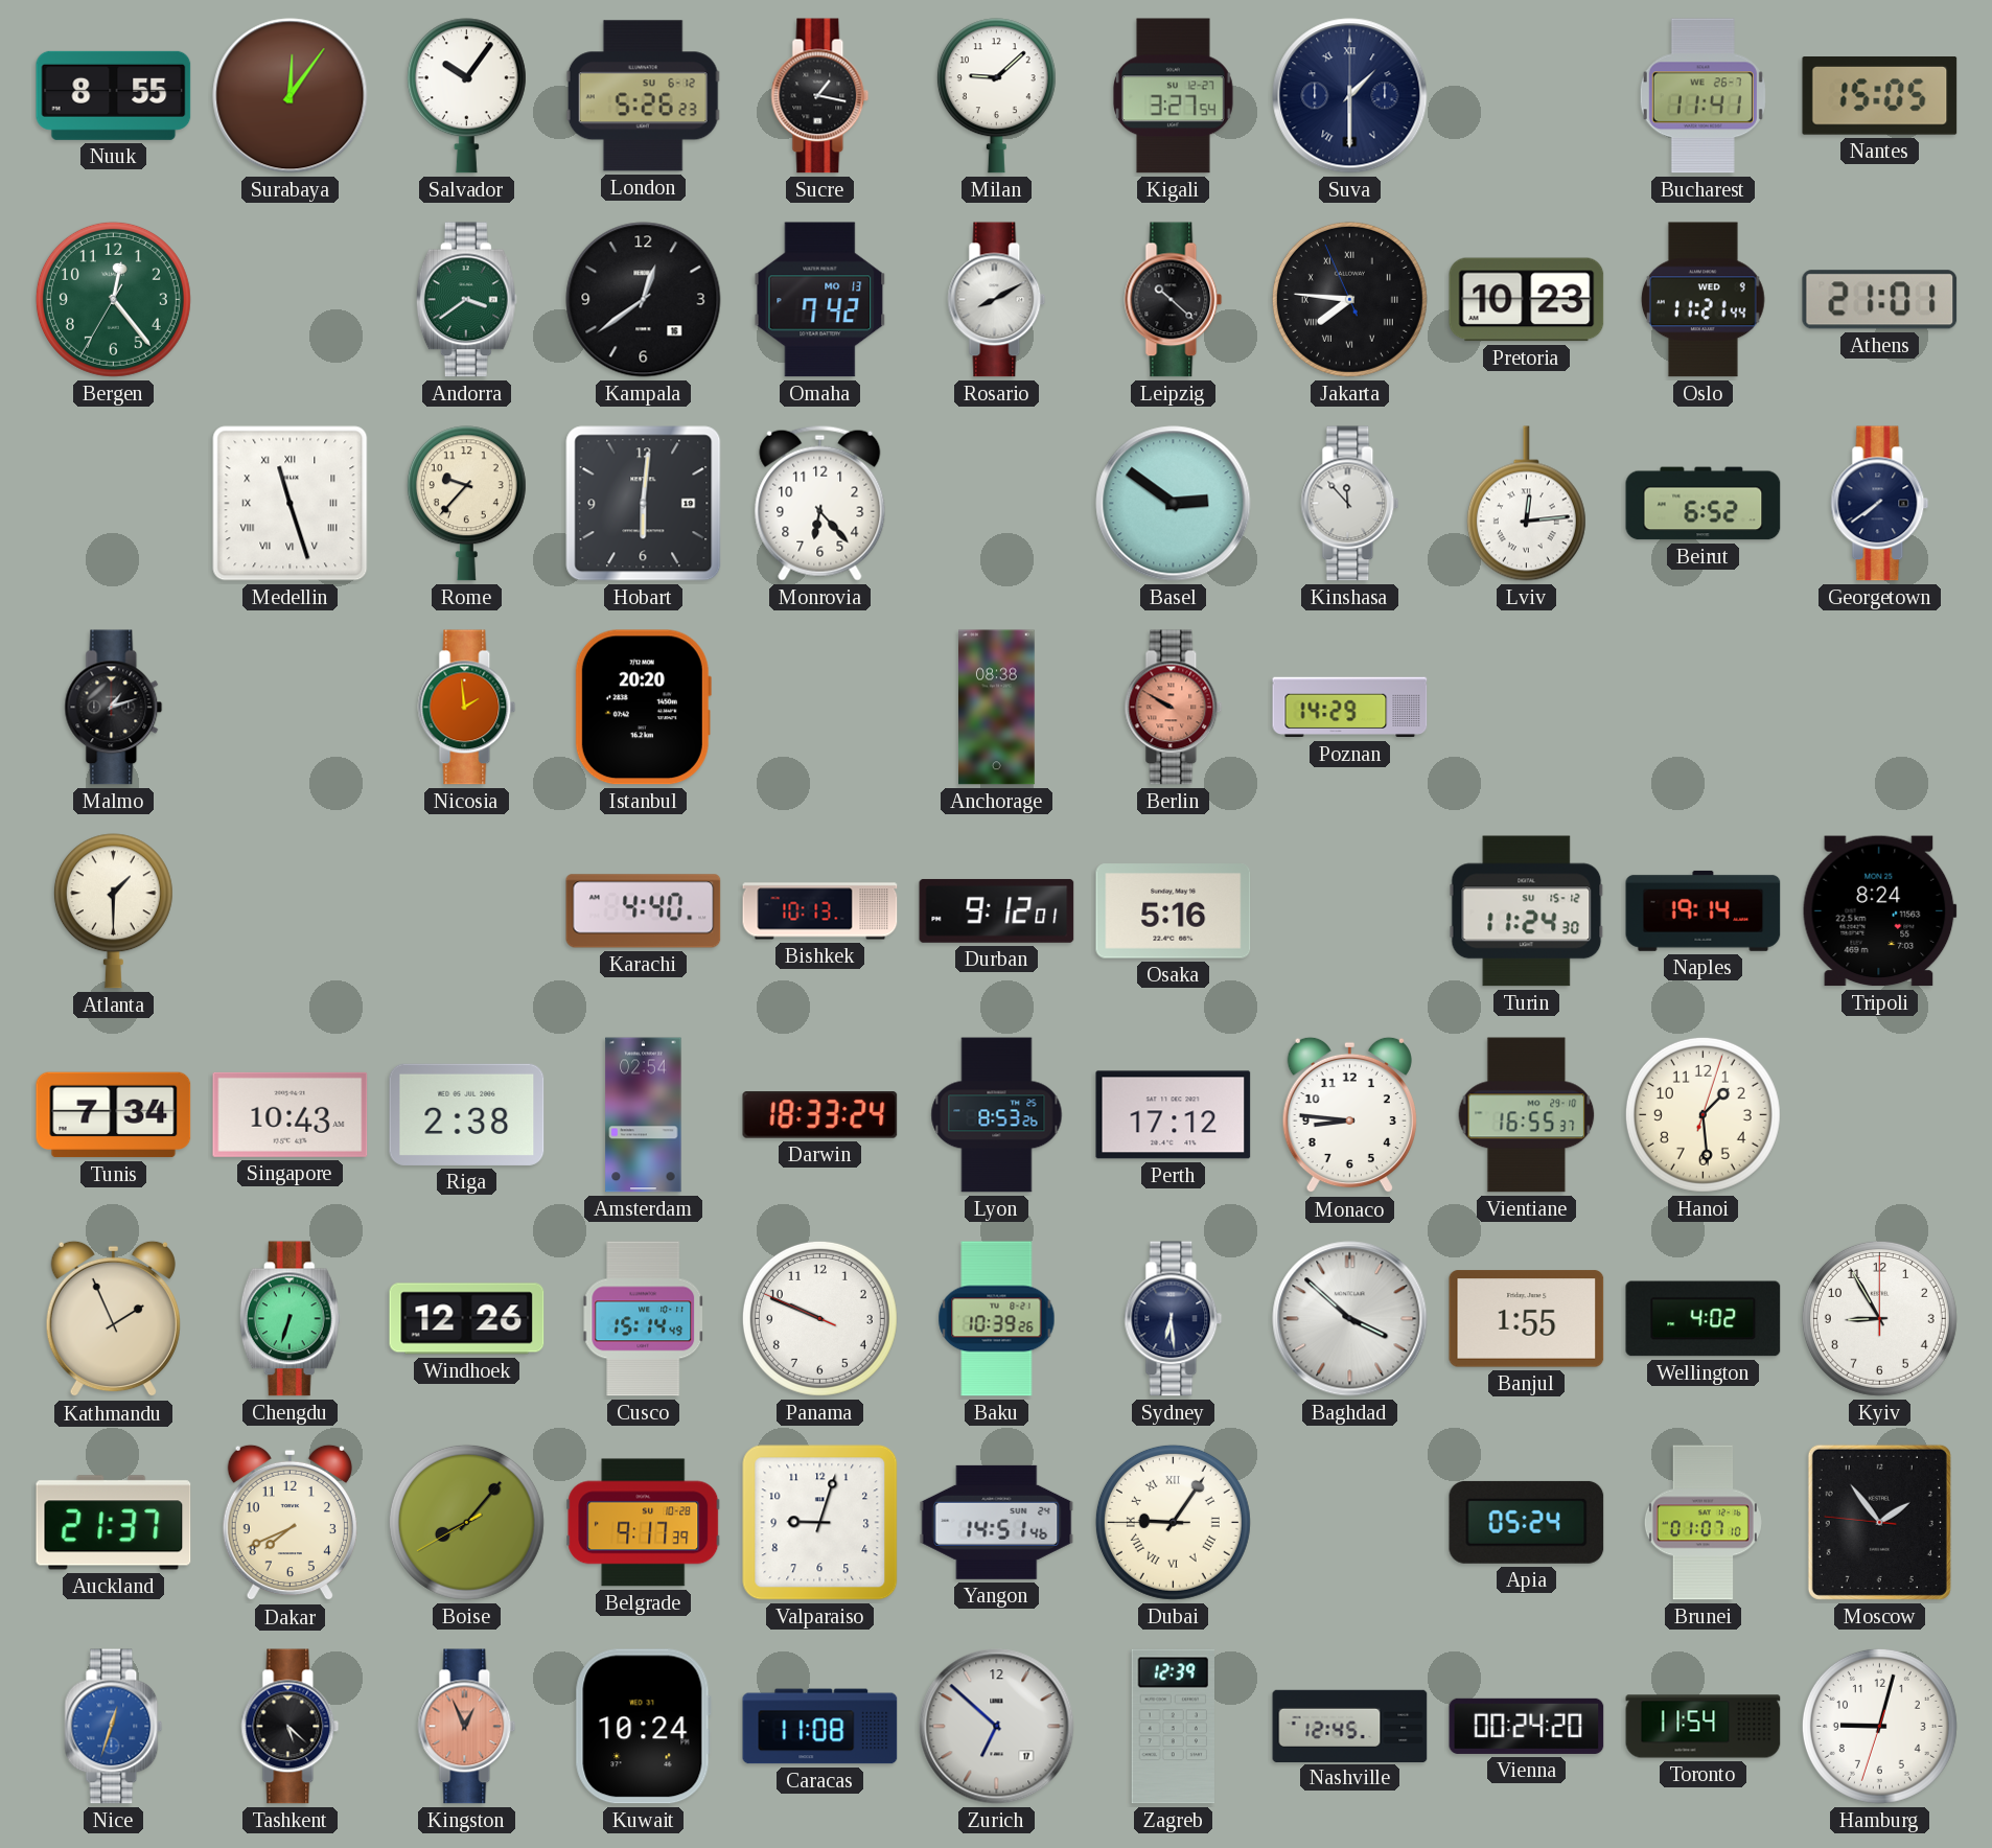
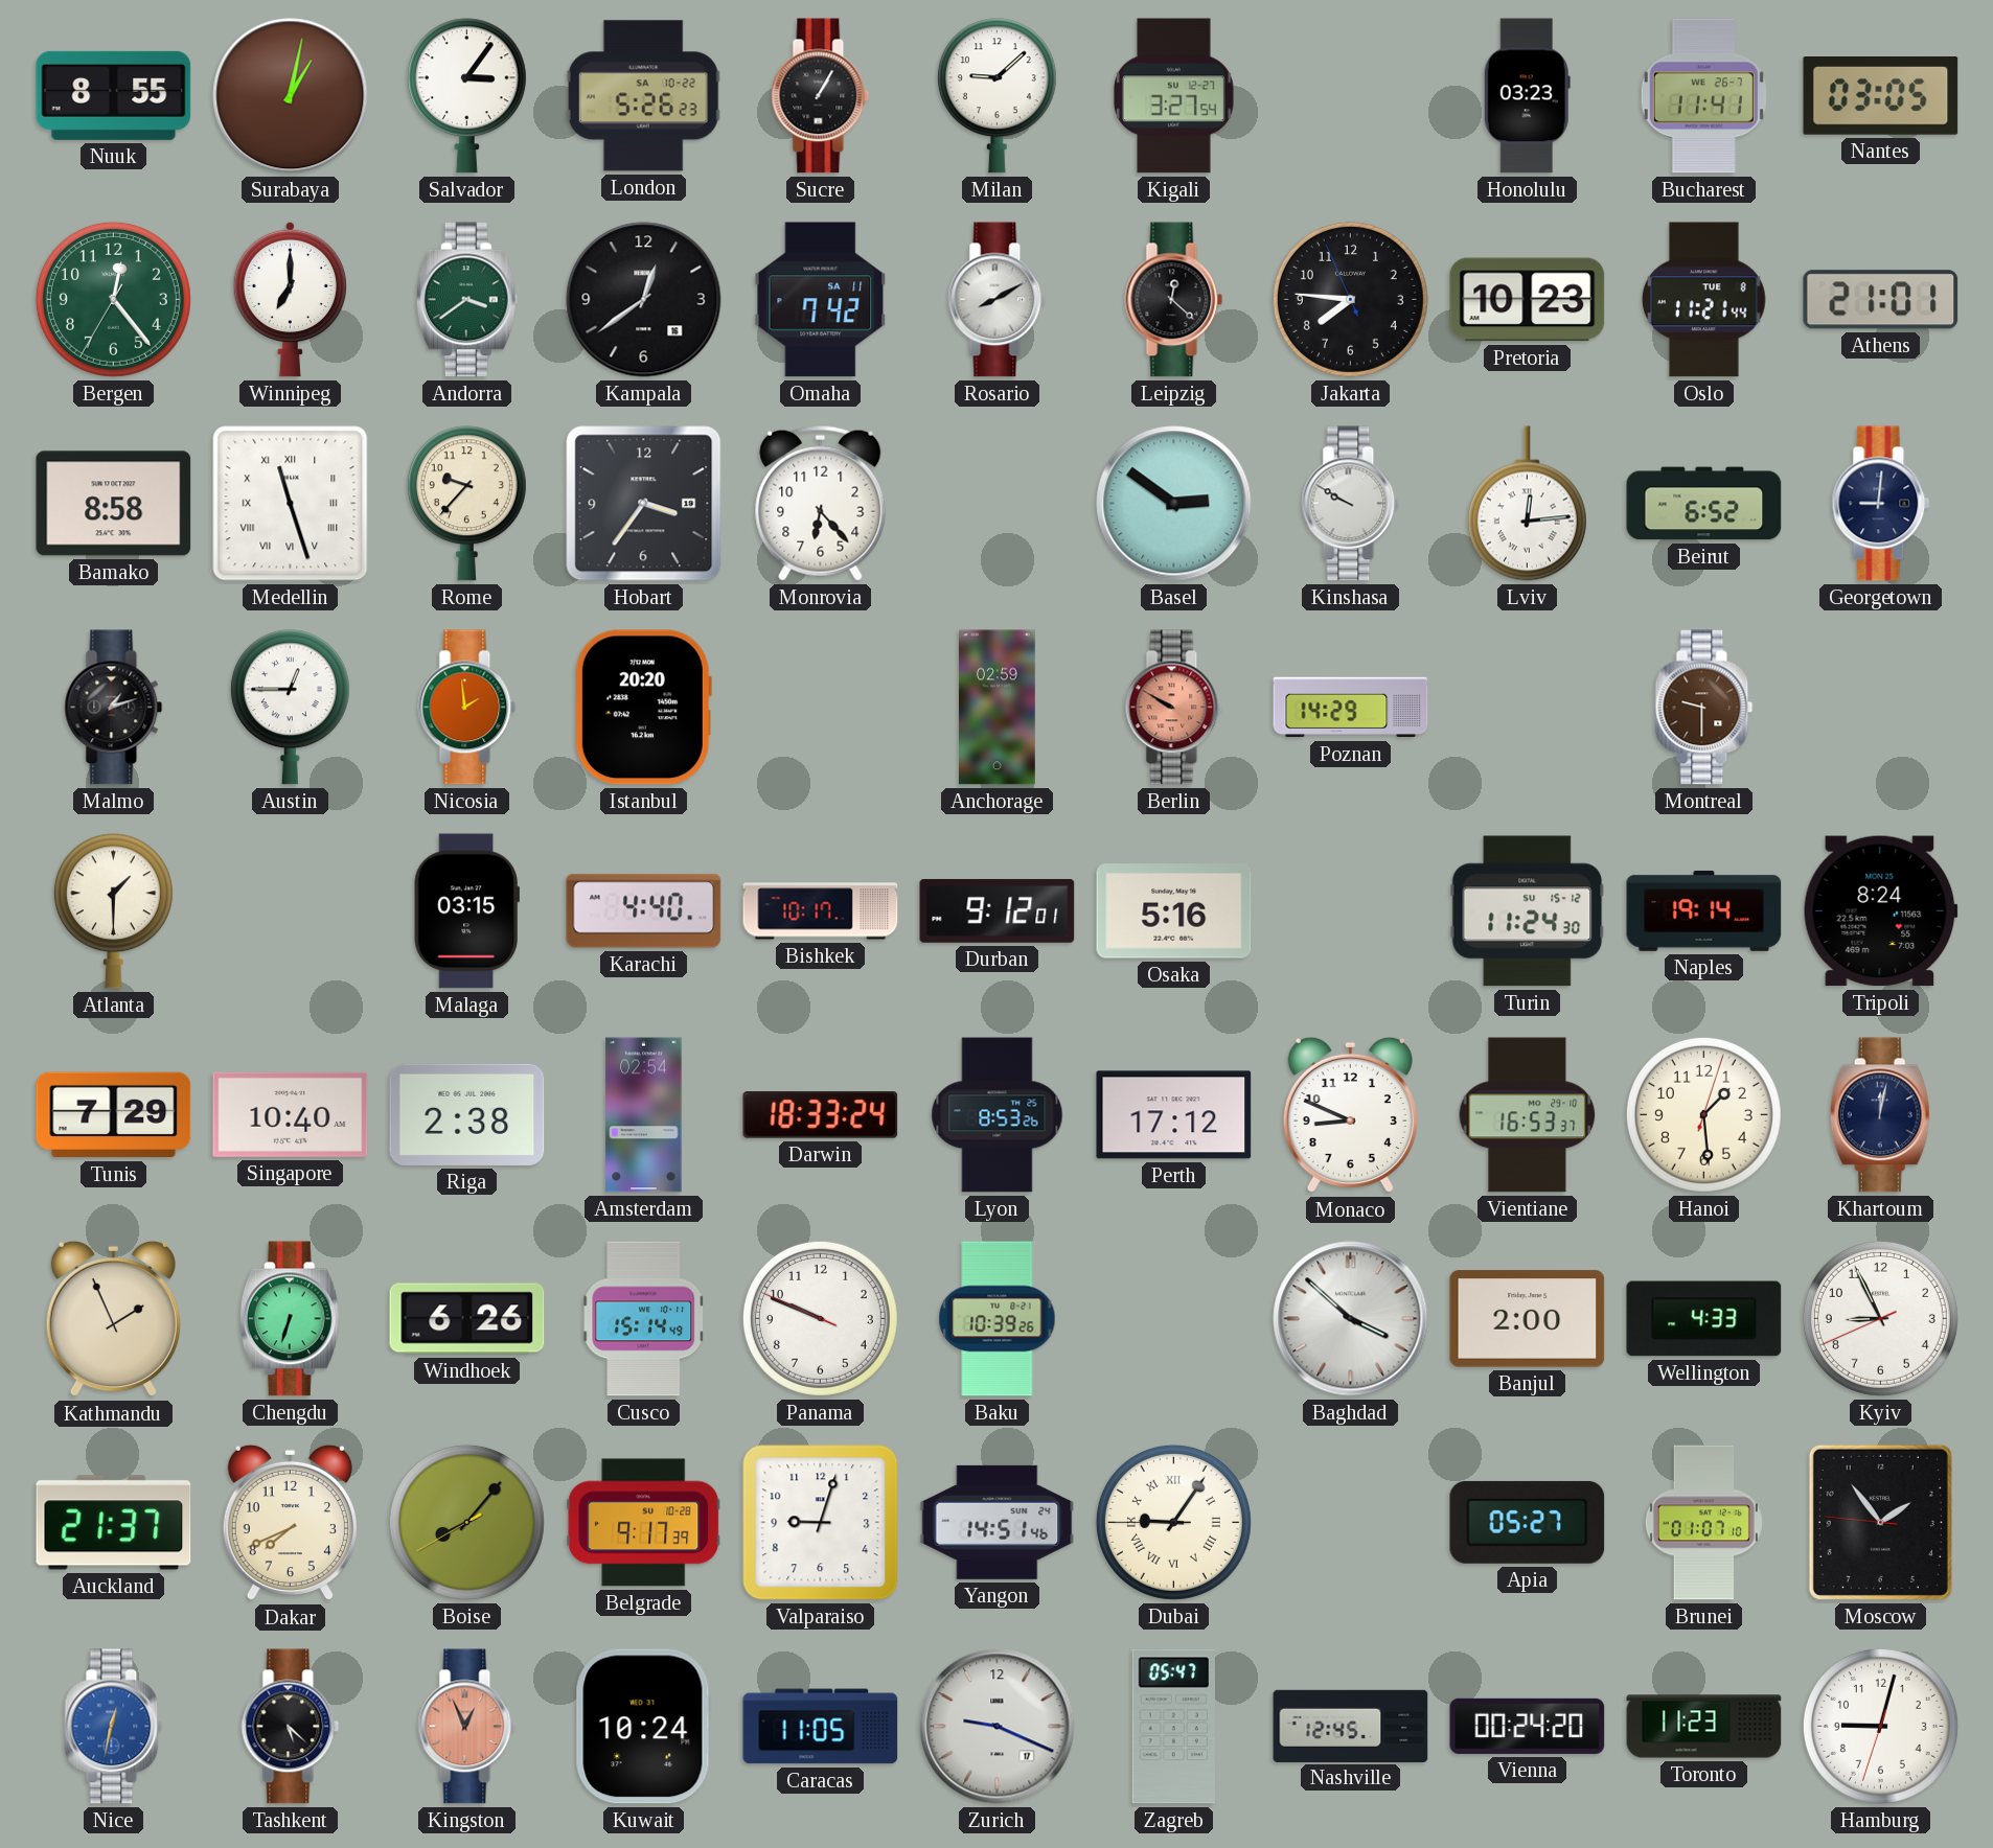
Surabaya: 12:06 -> 1:02
Salvador: 10:06 -> 3:06
London date: SU 6-12 -> SA 10-22
Sucre: 1:17 -> 1:05
Suva: 1:30 -> none
Honolulu: none -> 03:23
Nantes: 15:05 -> 03:05
Winnipeg: none -> 7:00
Omaha date: MO 13 -> SA 11
Leipzig: 10:22 -> 12:22
Jakarta numerals: Roman -> Arabic
Oslo date: WED 9 -> TUE 8
Bamako: none -> 8:58
Hobart: 6:01 -> 3:36
Kinshasa: 11:53 -> 9:50
Georgetown: 7:39 -> 9:01
Austin: none -> 12:45
Anchorage: 08:38 -> 02:59
Montreal: none -> 9:30
Malaga: none -> 03:15
Bishkek: 10:13 -> 10:17
Tunis: 7:34 -> 7:29
Singapore: 10:43 -> 10:40
Monaco: 8:46 -> 8:49
Vientiane: 16:55 -> 16:53
Khartoum: none -> 12:02
Windhoek: 12:26 -> 6:26
Sydney: 6:29 -> none
Banjul: 1:55 -> 2:00
Wellington: 4:02 -> 4:33
Kyiv: 8:55:00 -> 8:55:41
Apia: 05:24 -> 05:27
Nice: 12:33 -> 12:32
Caracas: 11:08 -> 11:05
Zurich: 6:52 -> 9:19
Zagreb: 12:39 -> 05:47
Toronto: 11:54 -> 11:23
